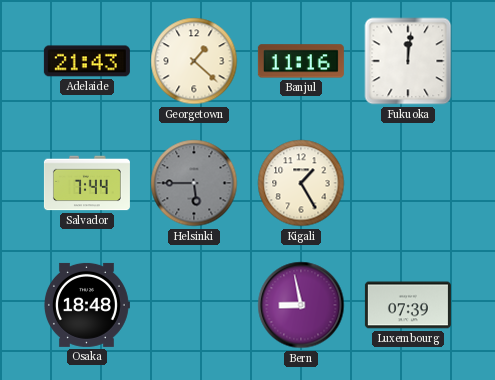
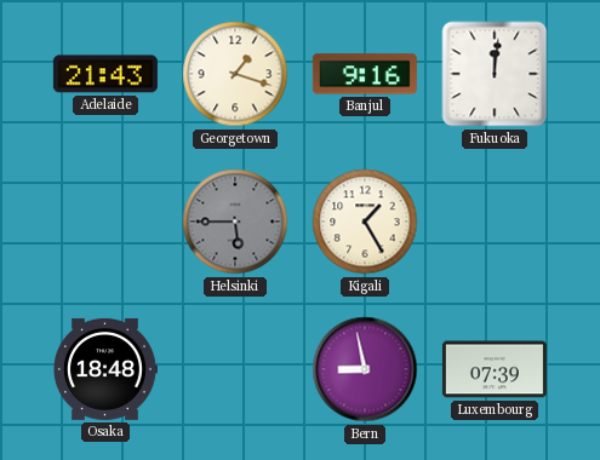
Georgetown: 1:22 -> 1:18
Banjul: 11:16 -> 9:16
Salvador: 7:44 -> none
